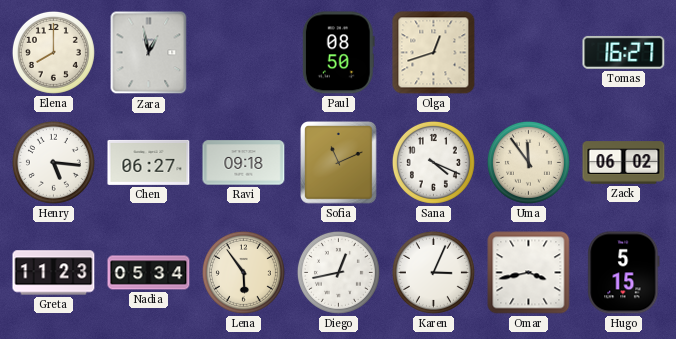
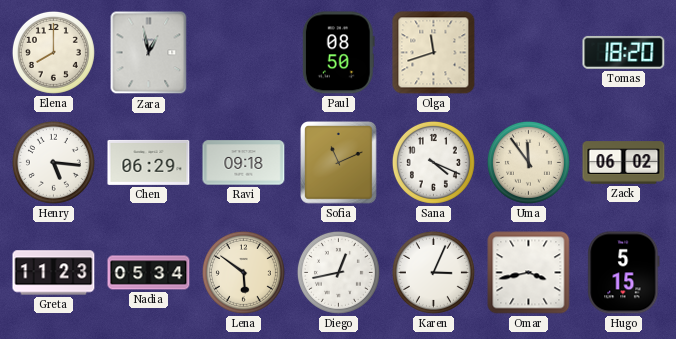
Olga: 12:42 -> 11:42
Tomas: 16:27 -> 18:20
Chen: 06:27 -> 06:29
Lena: 5:54 -> 5:51
